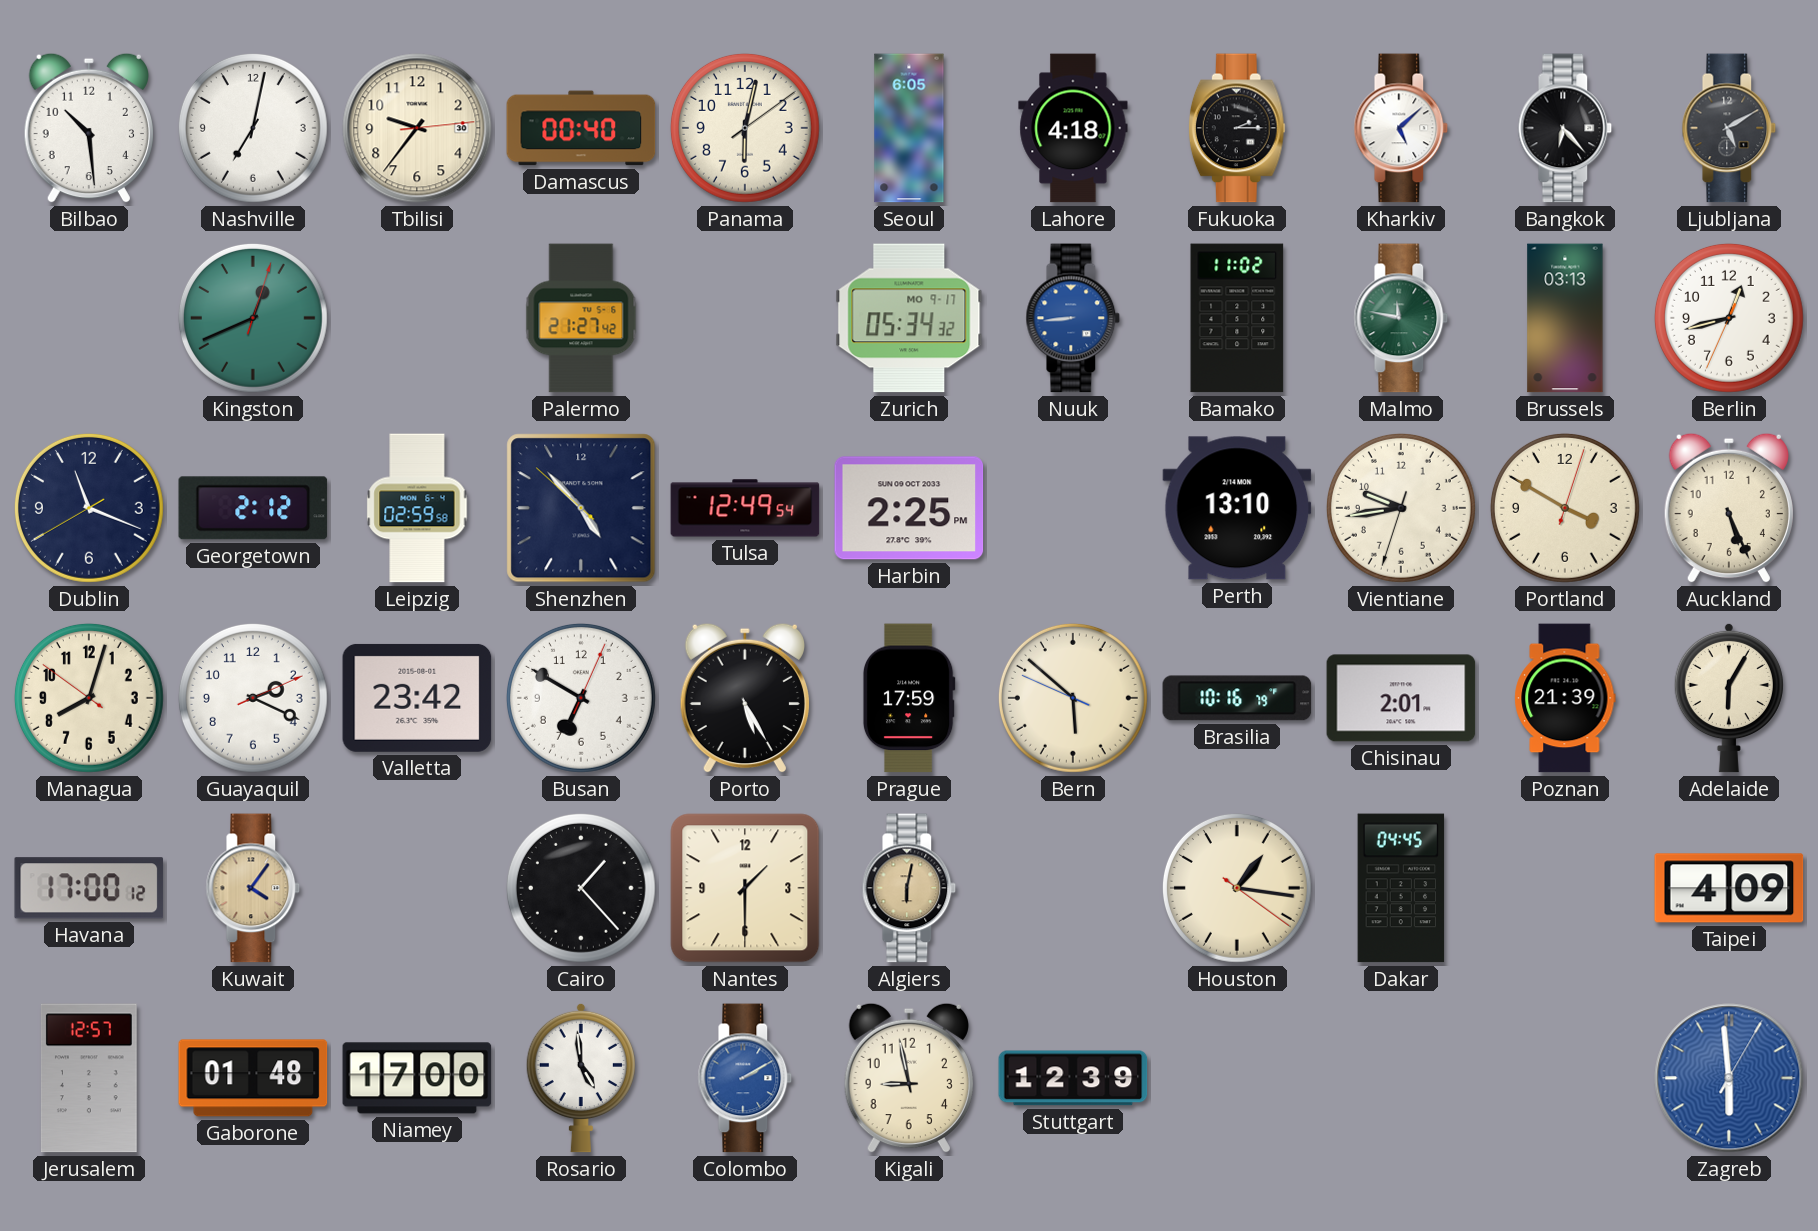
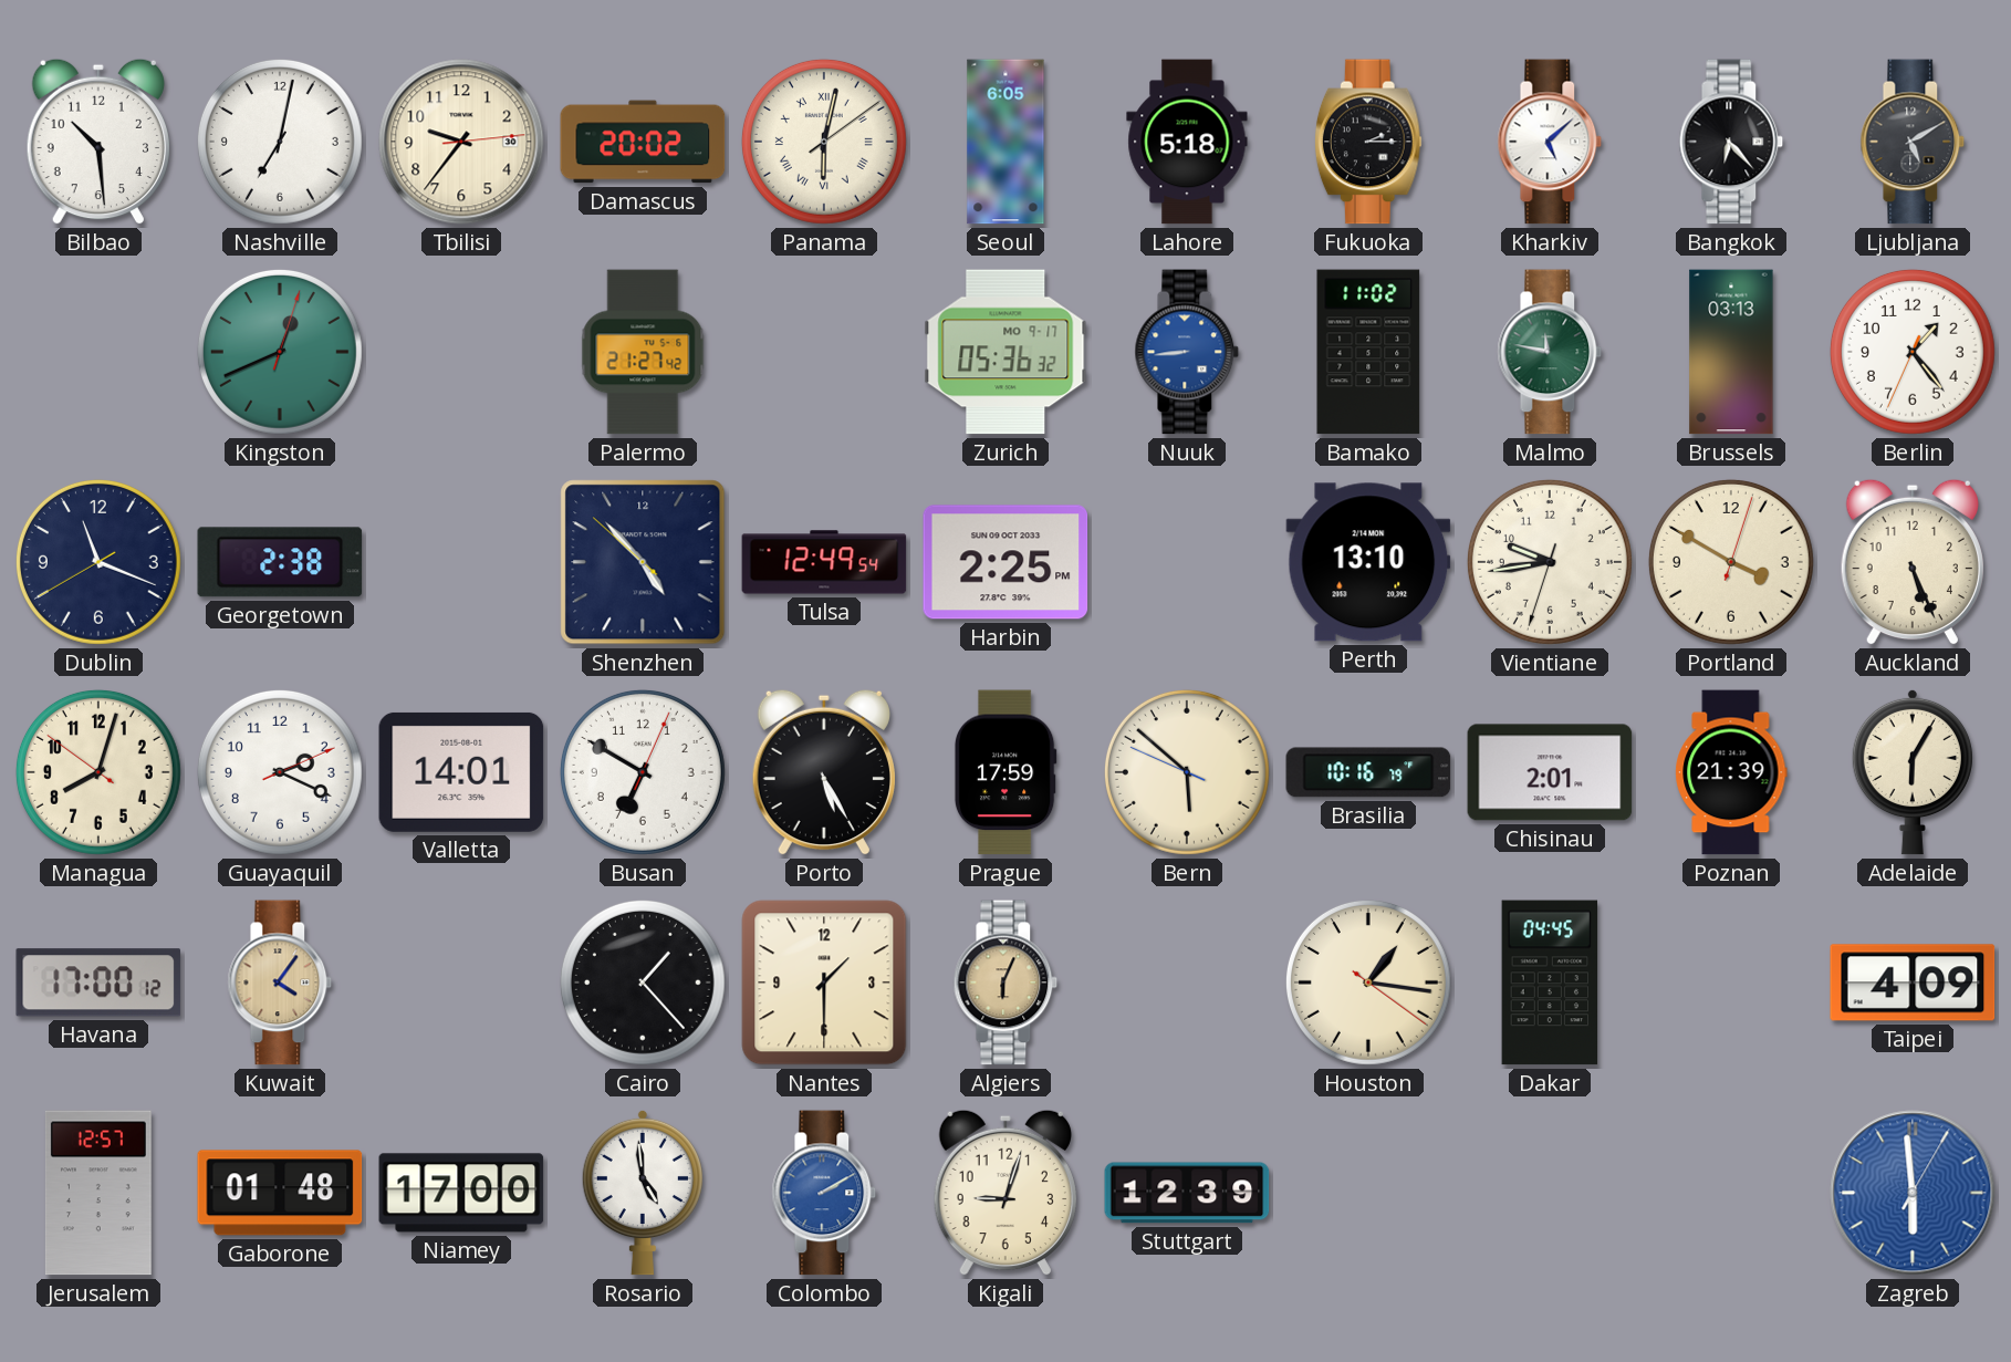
Damascus: 00:40 -> 20:02
Panama numerals: Arabic -> Roman
Lahore: 4:18 -> 5:18
Zurich: 05:34 -> 05:36
Berlin: 12:42 -> 1:23
Georgetown: 2:12 -> 2:38
Leipzig: 02:59 -> none
Valletta: 23:42 -> 14:01
Algiers: 6:02 -> 6:04
Kigali: 8:58 -> 9:03
